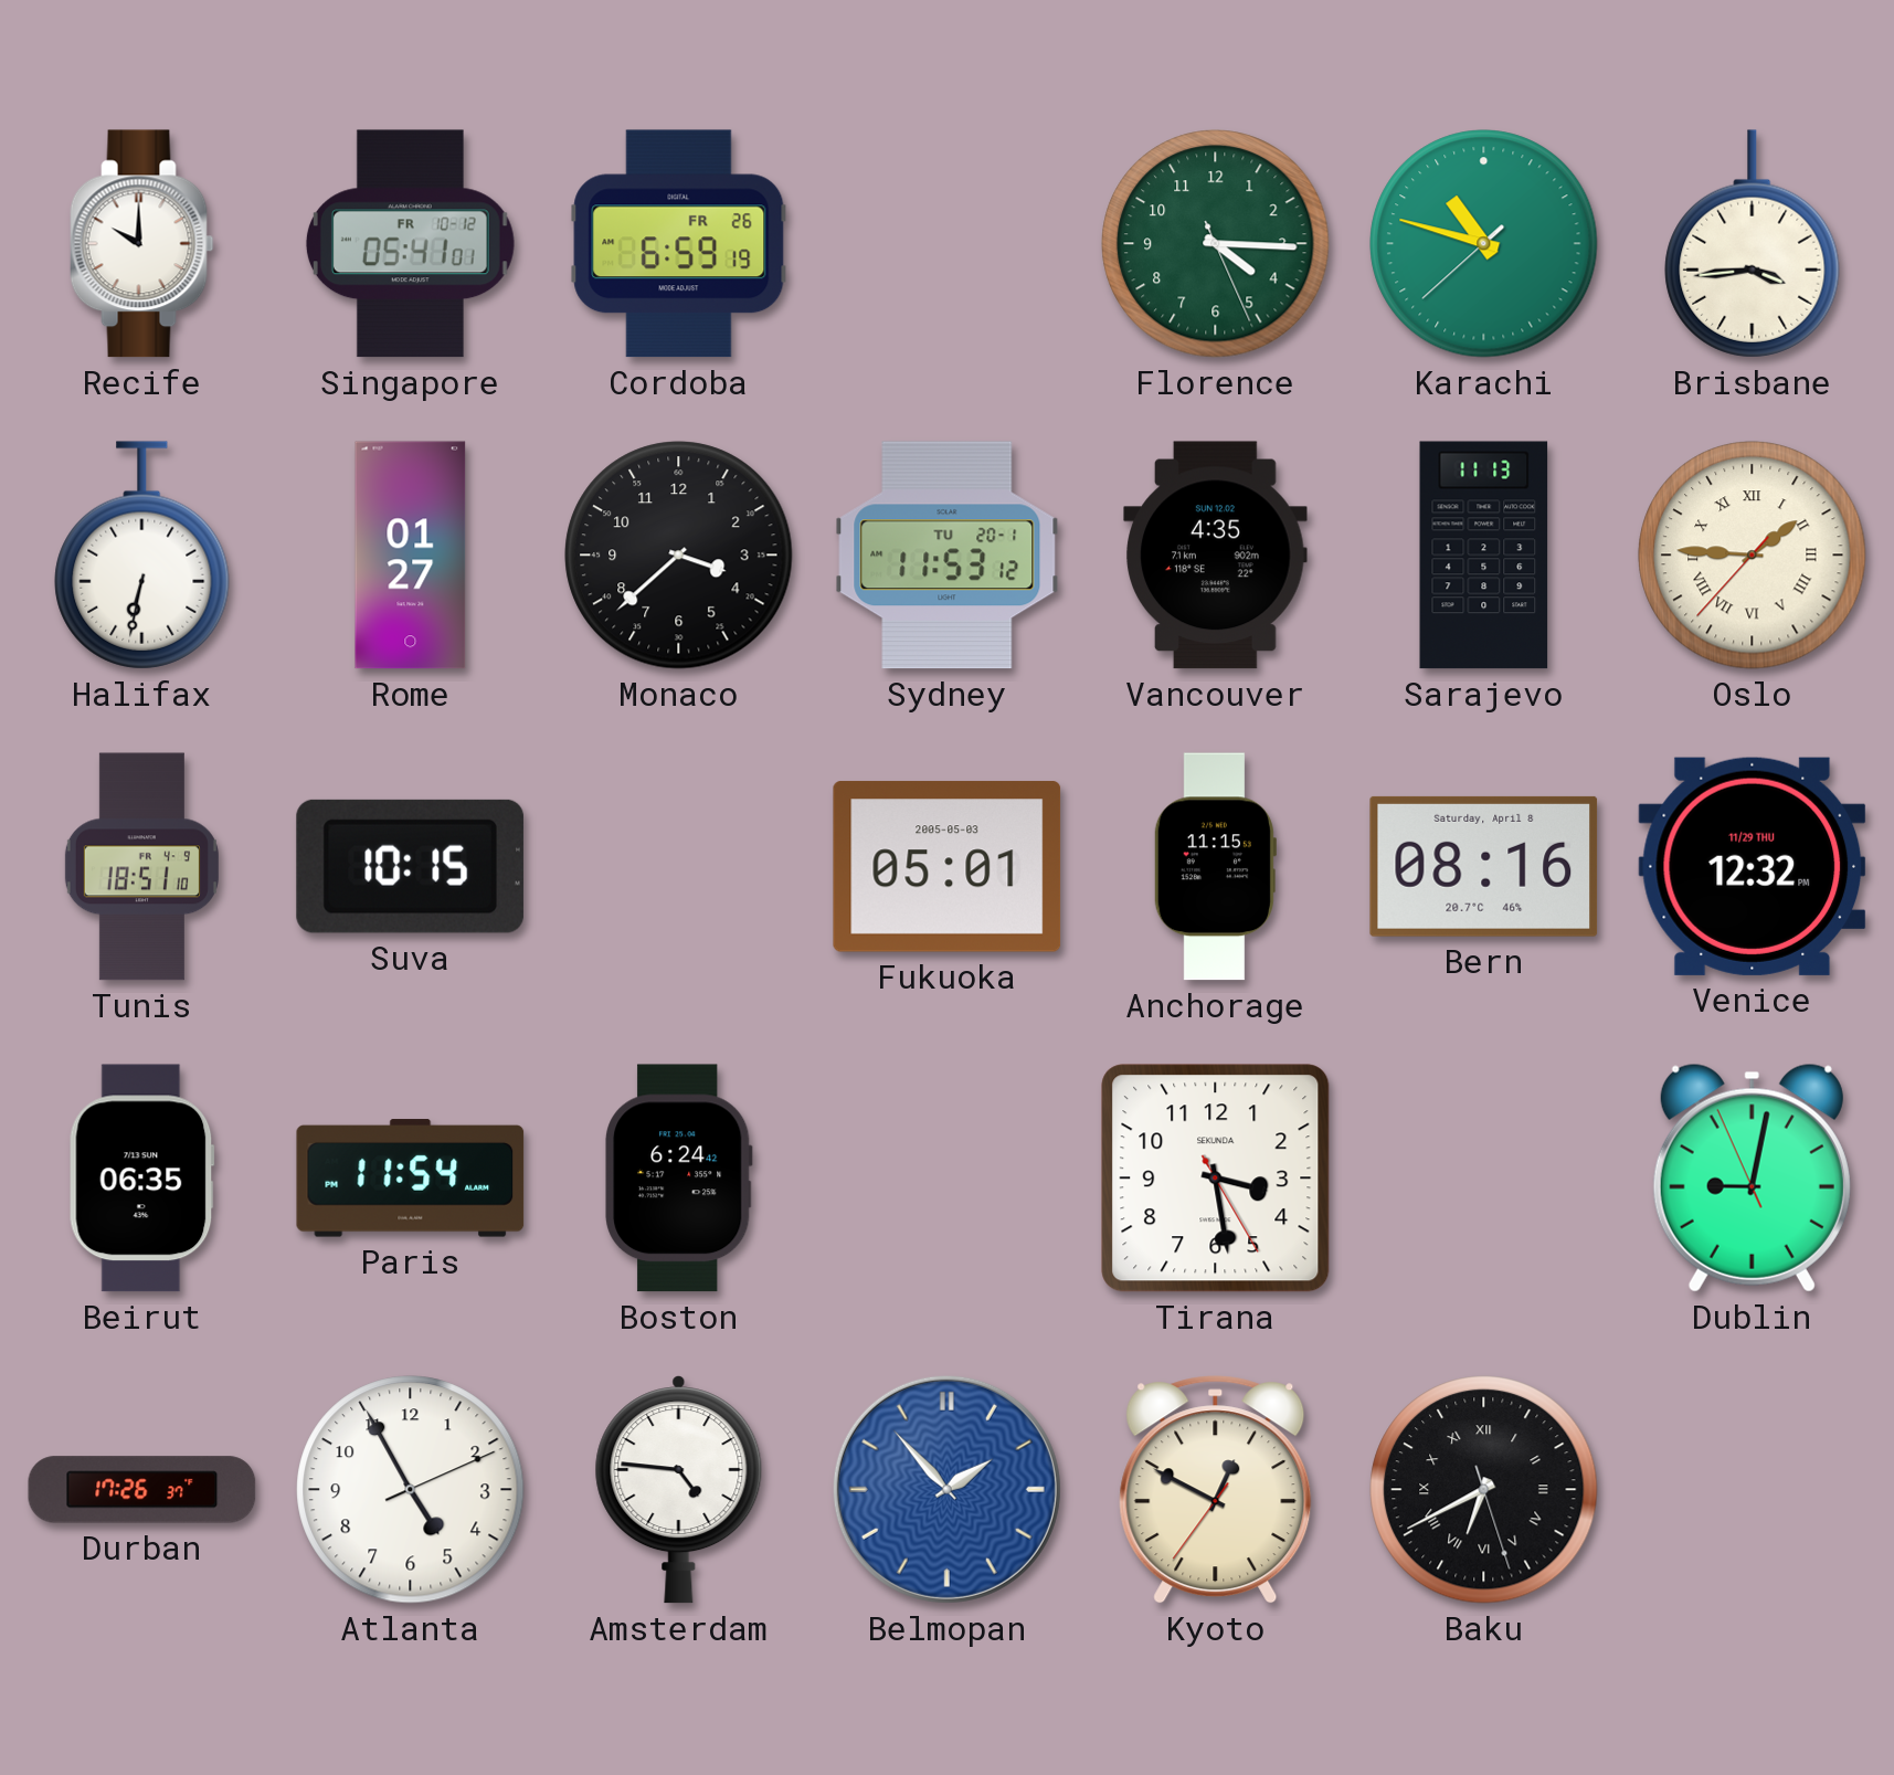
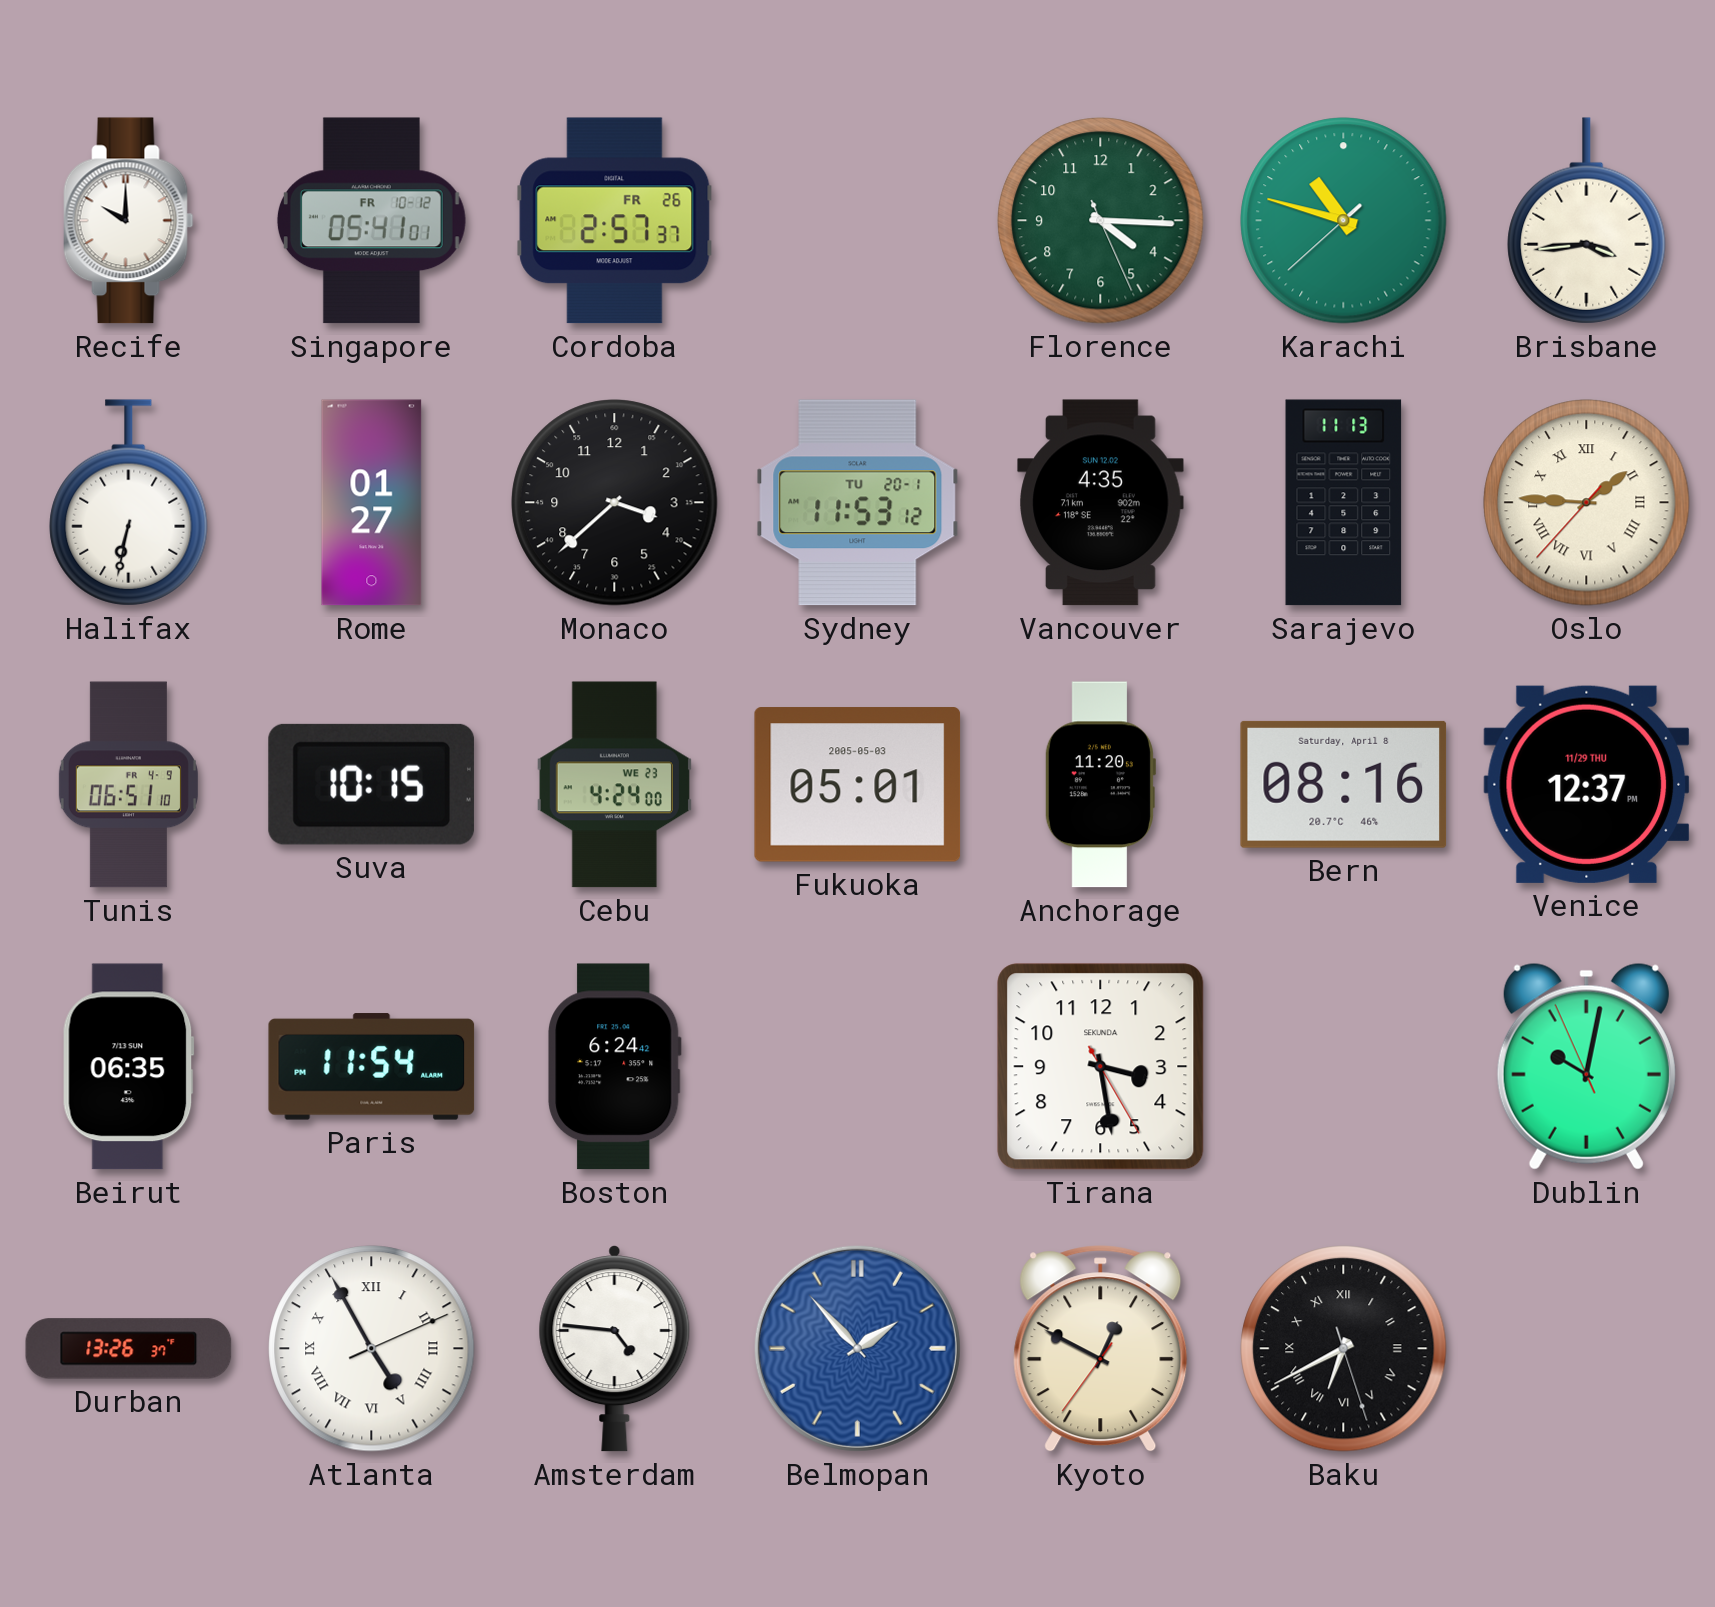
Cordoba: 6:59 -> 2:57
Tunis: 18:51 -> 06:51
Cebu: none -> 4:24
Anchorage: 11:15 -> 11:20
Venice: 12:32 -> 12:37
Dublin: 9:01 -> 10:01
Durban: 17:26 -> 13:26
Atlanta numerals: Arabic -> Roman
